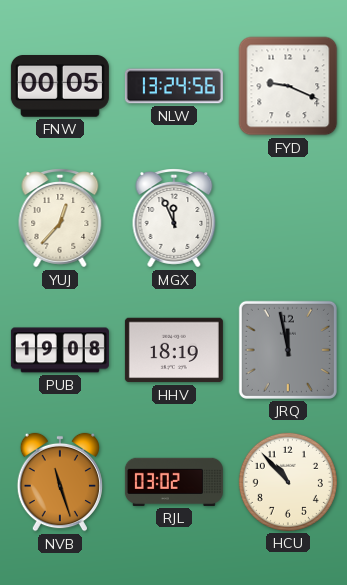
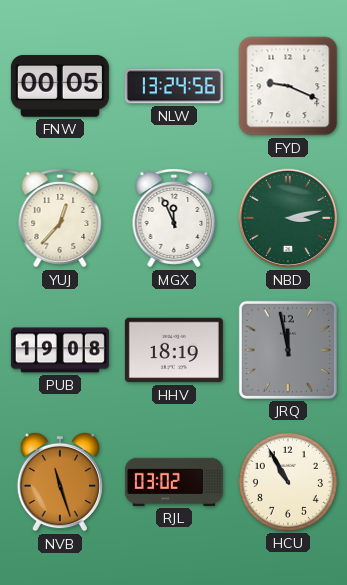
NBD: none -> 3:13
HCU: 10:53 -> 10:55
